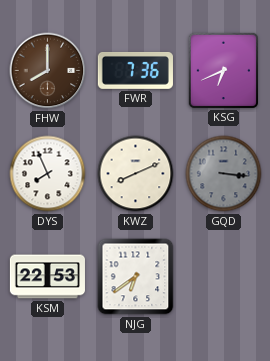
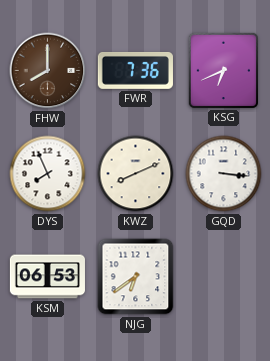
GQD dial: grey -> white
KSM: 22:53 -> 06:53
